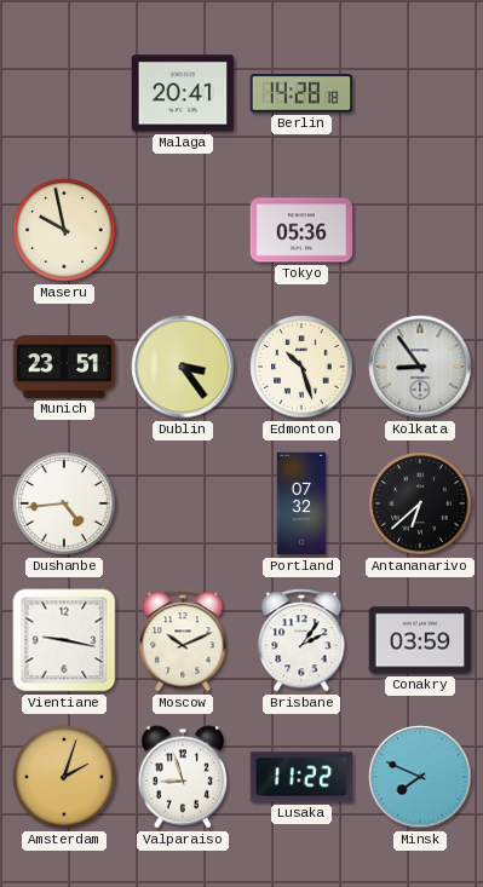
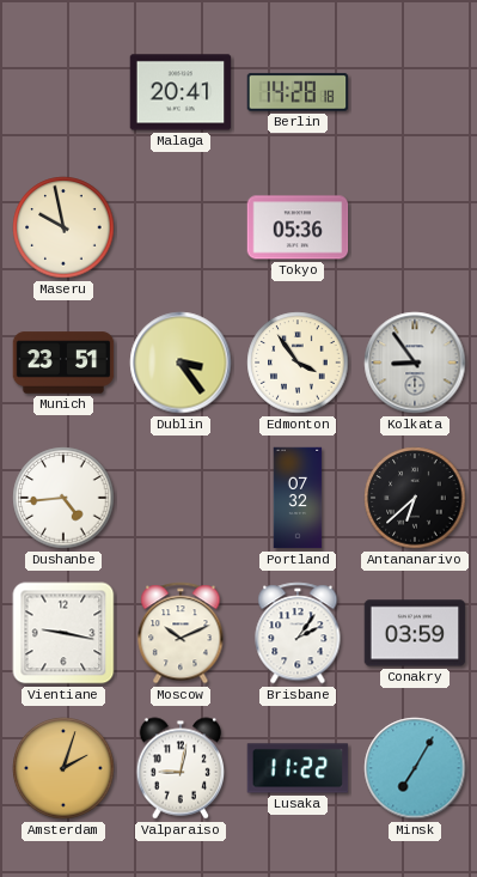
Edmonton: 10:27 -> 3:54
Valparaiso: 8:57 -> 9:02
Minsk: 7:49 -> 7:05
